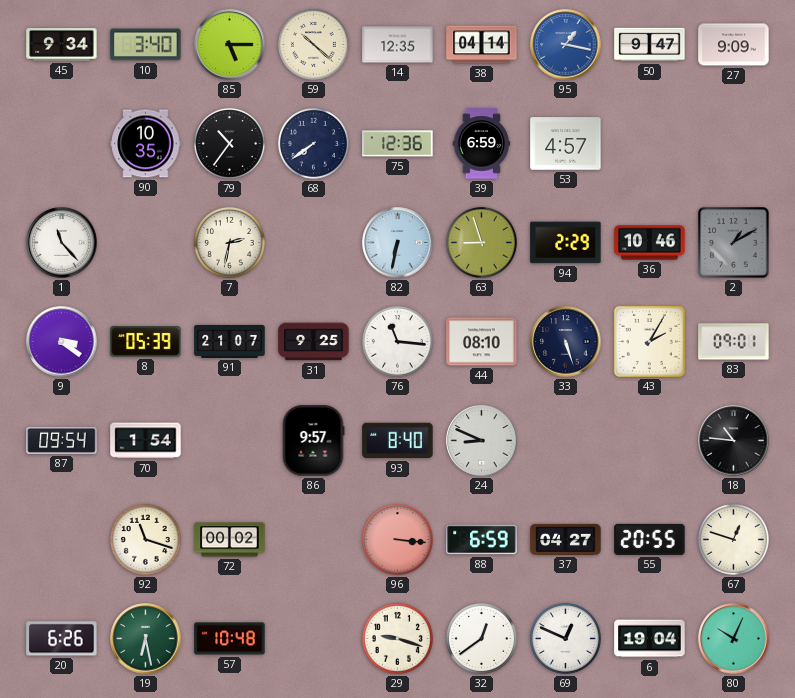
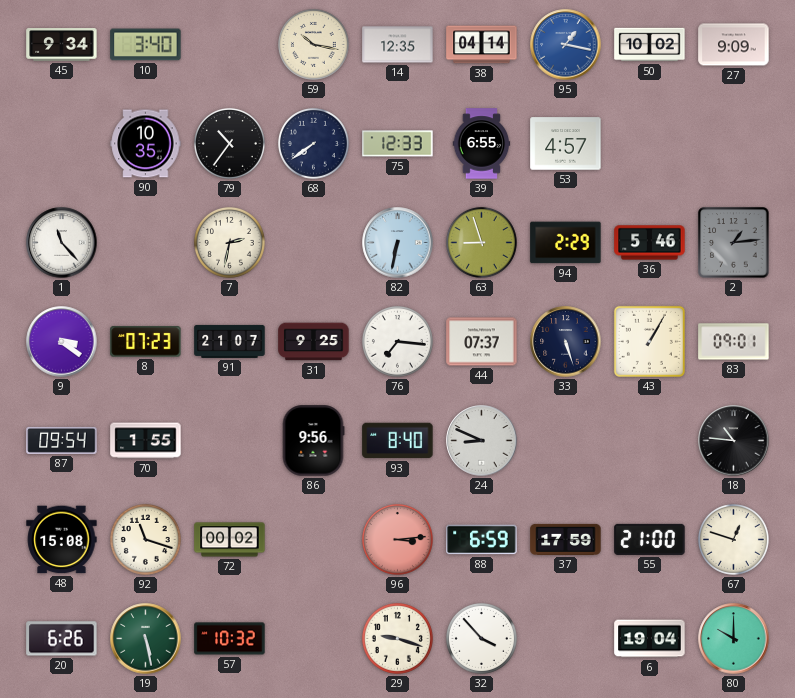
85: 5:15 -> none
59: 10:22 -> 10:17
50: 9:47 -> 10:02
75: 12:36 -> 12:33
39: 6:59 -> 6:55
36: 10:46 -> 5:46
2: 1:10 -> 1:14
8: 05:39 -> 07:23
76: 11:16 -> 7:16
44: 08:10 -> 07:37
43: 2:05 -> 1:05
70: 1:54 -> 1:55
86: 9:57 -> 9:56
48: none -> 15:08
96: 3:16 -> 3:14
37: 04:27 -> 17:59
55: 20:55 -> 21:00
19: 6:28 -> 5:28
57: 10:48 -> 10:32
32: 12:39 -> 3:53
69: 12:49 -> none
80: 10:04 -> 10:00
